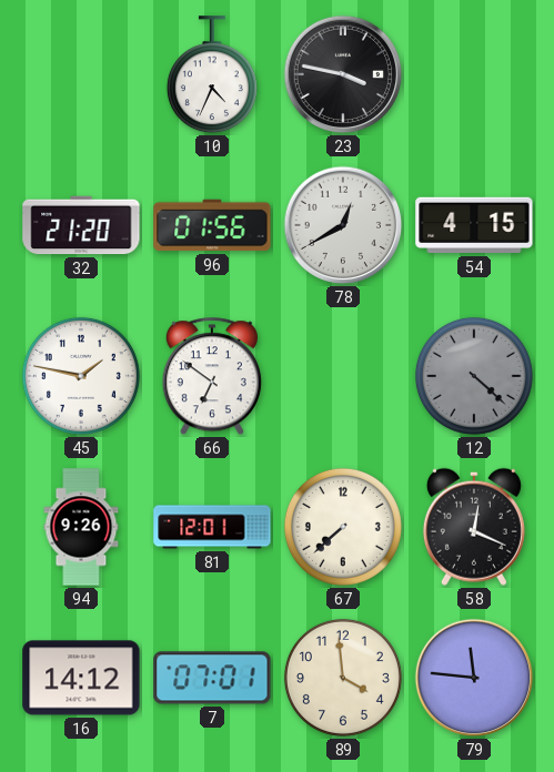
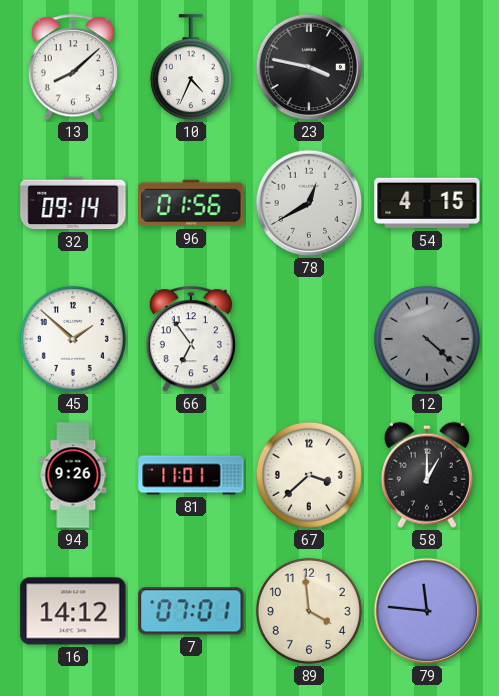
13: none -> 8:08
32: 21:20 -> 09:14
45: 1:47 -> 1:52
66: 6:51 -> 6:54
81: 12:01 -> 11:01
67: 7:38 -> 3:38
58: 12:19 -> 1:00
